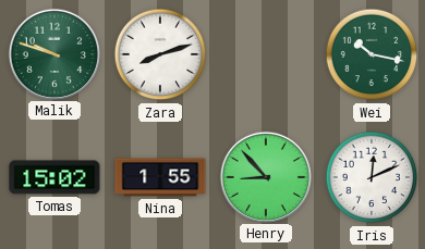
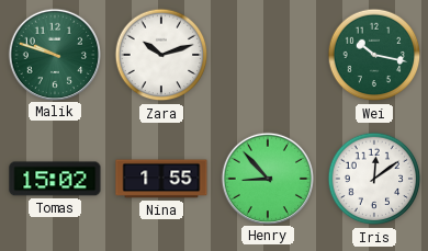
Zara: 8:12 -> 10:12
Iris: 12:11 -> 12:09
